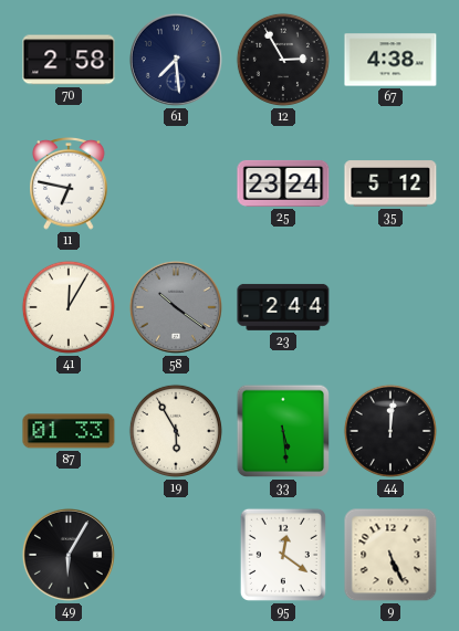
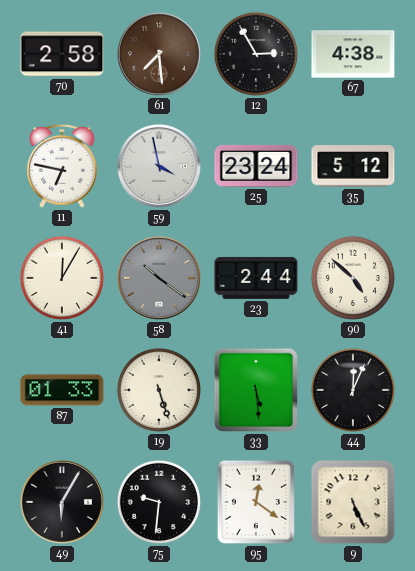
61 dial: navy -> brown
59: none -> 3:58
90: none -> 4:52
19: 5:55 -> 5:27
44: 12:01 -> 12:04
75: none -> 9:31
